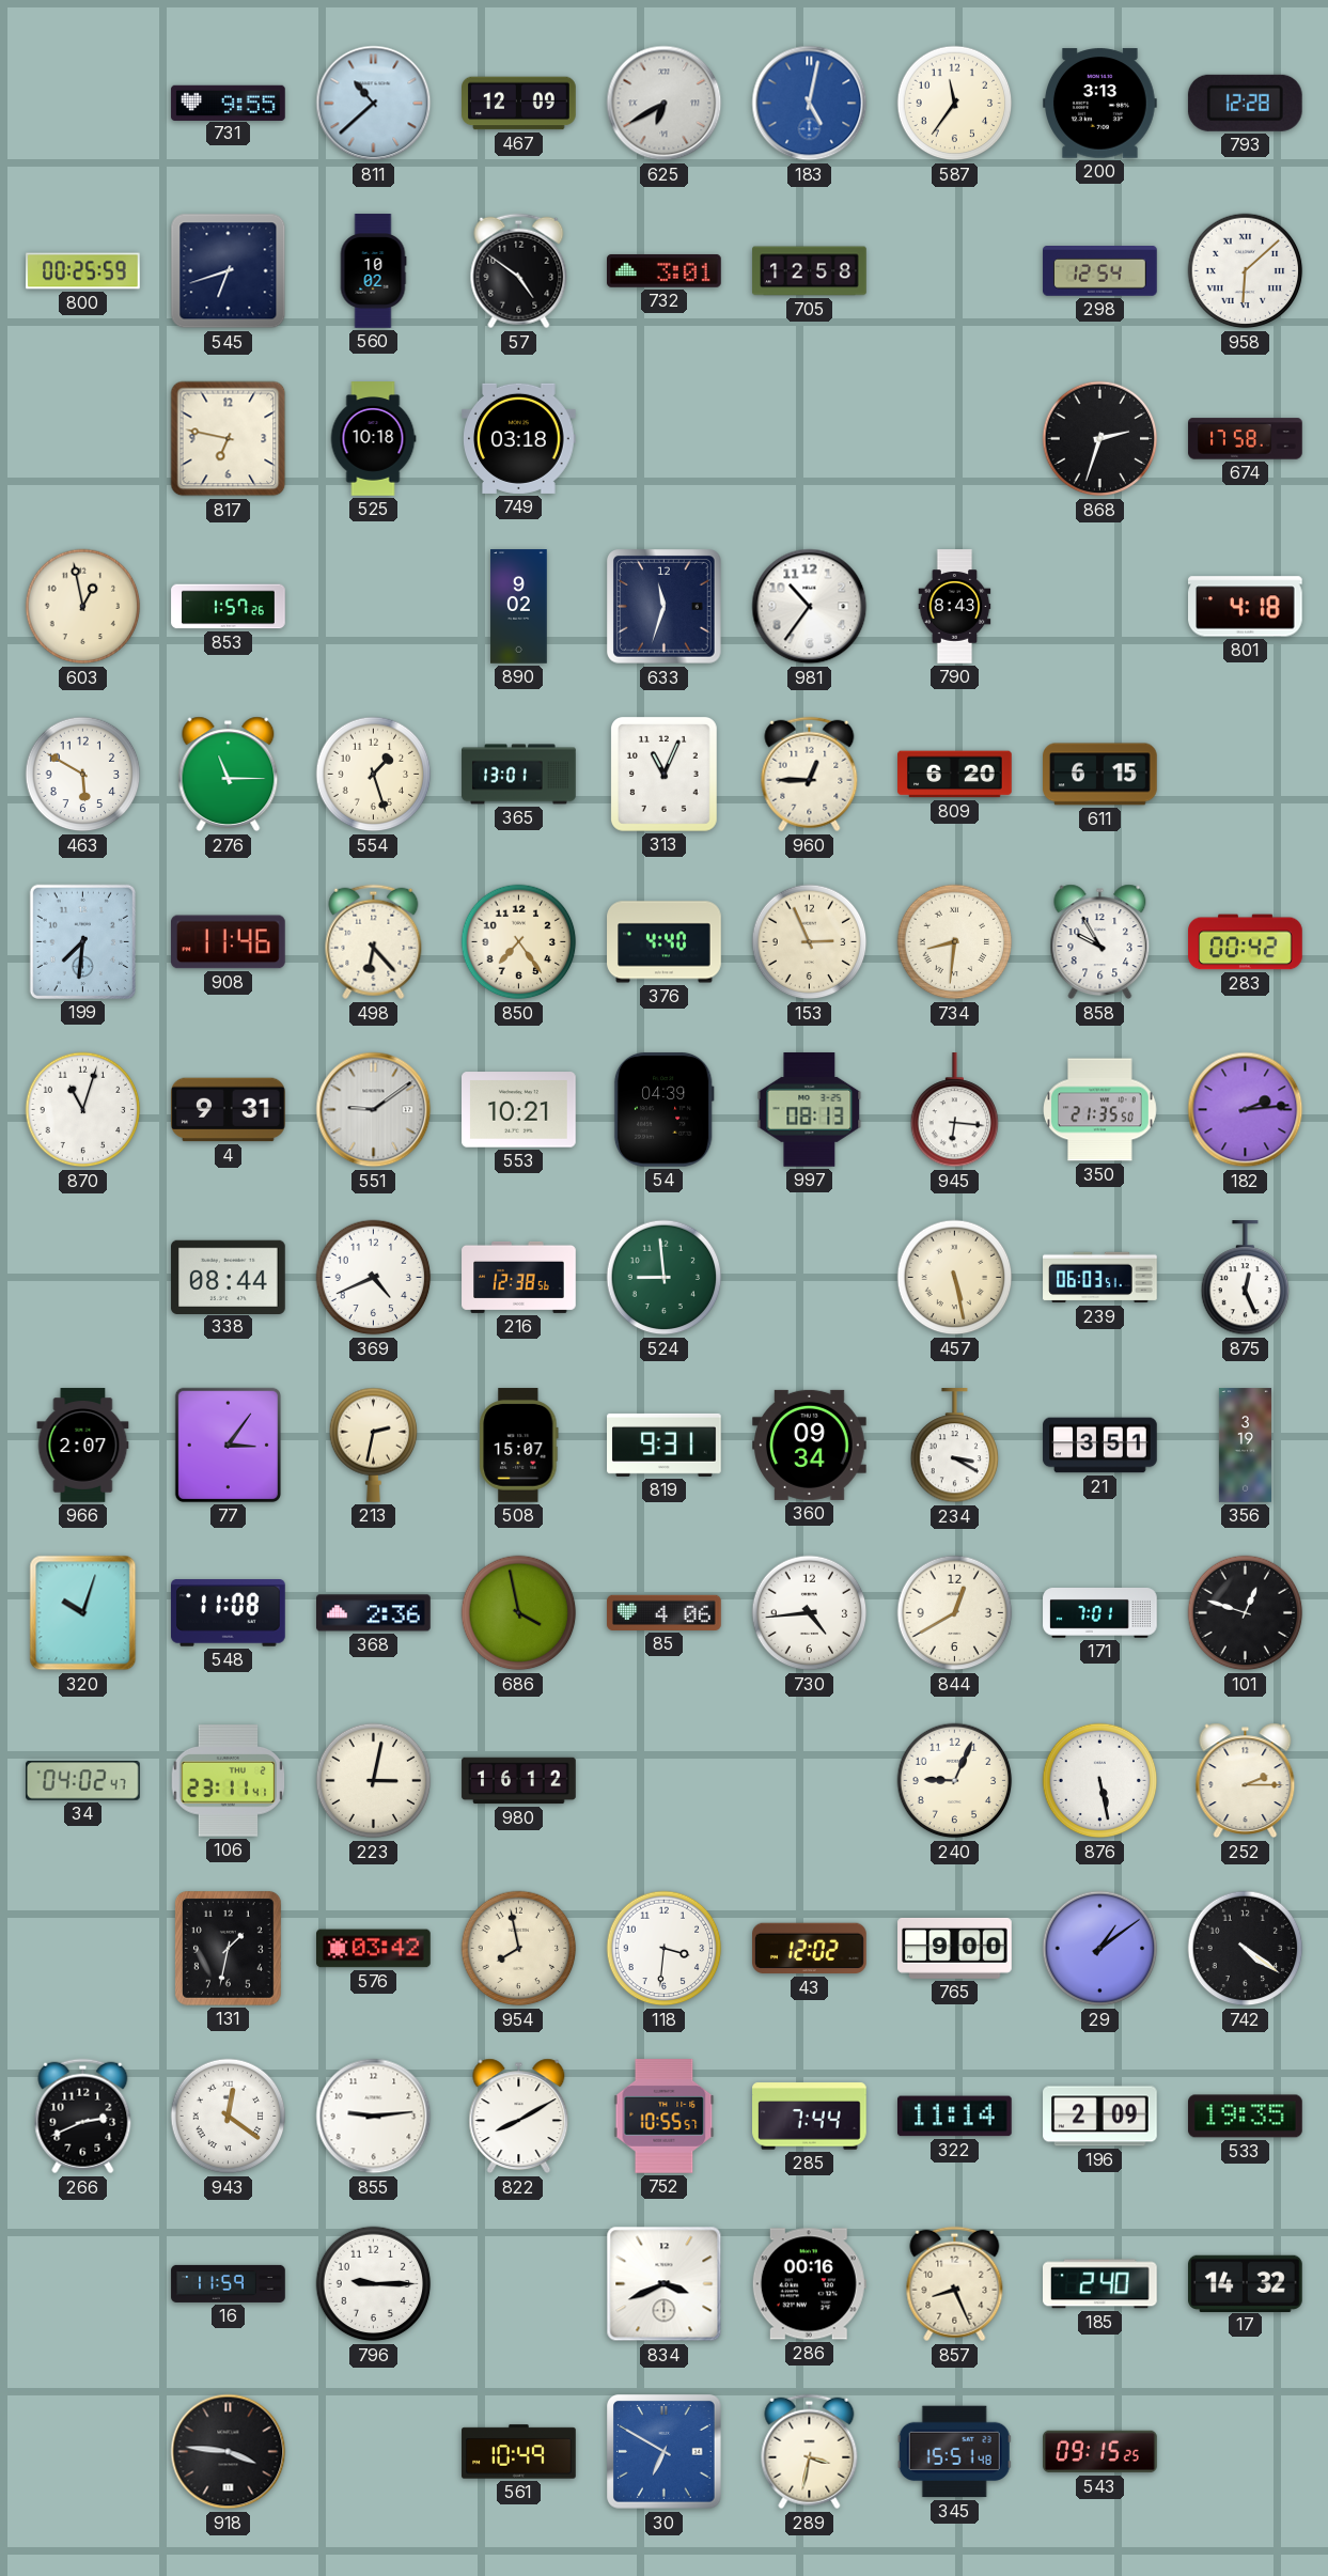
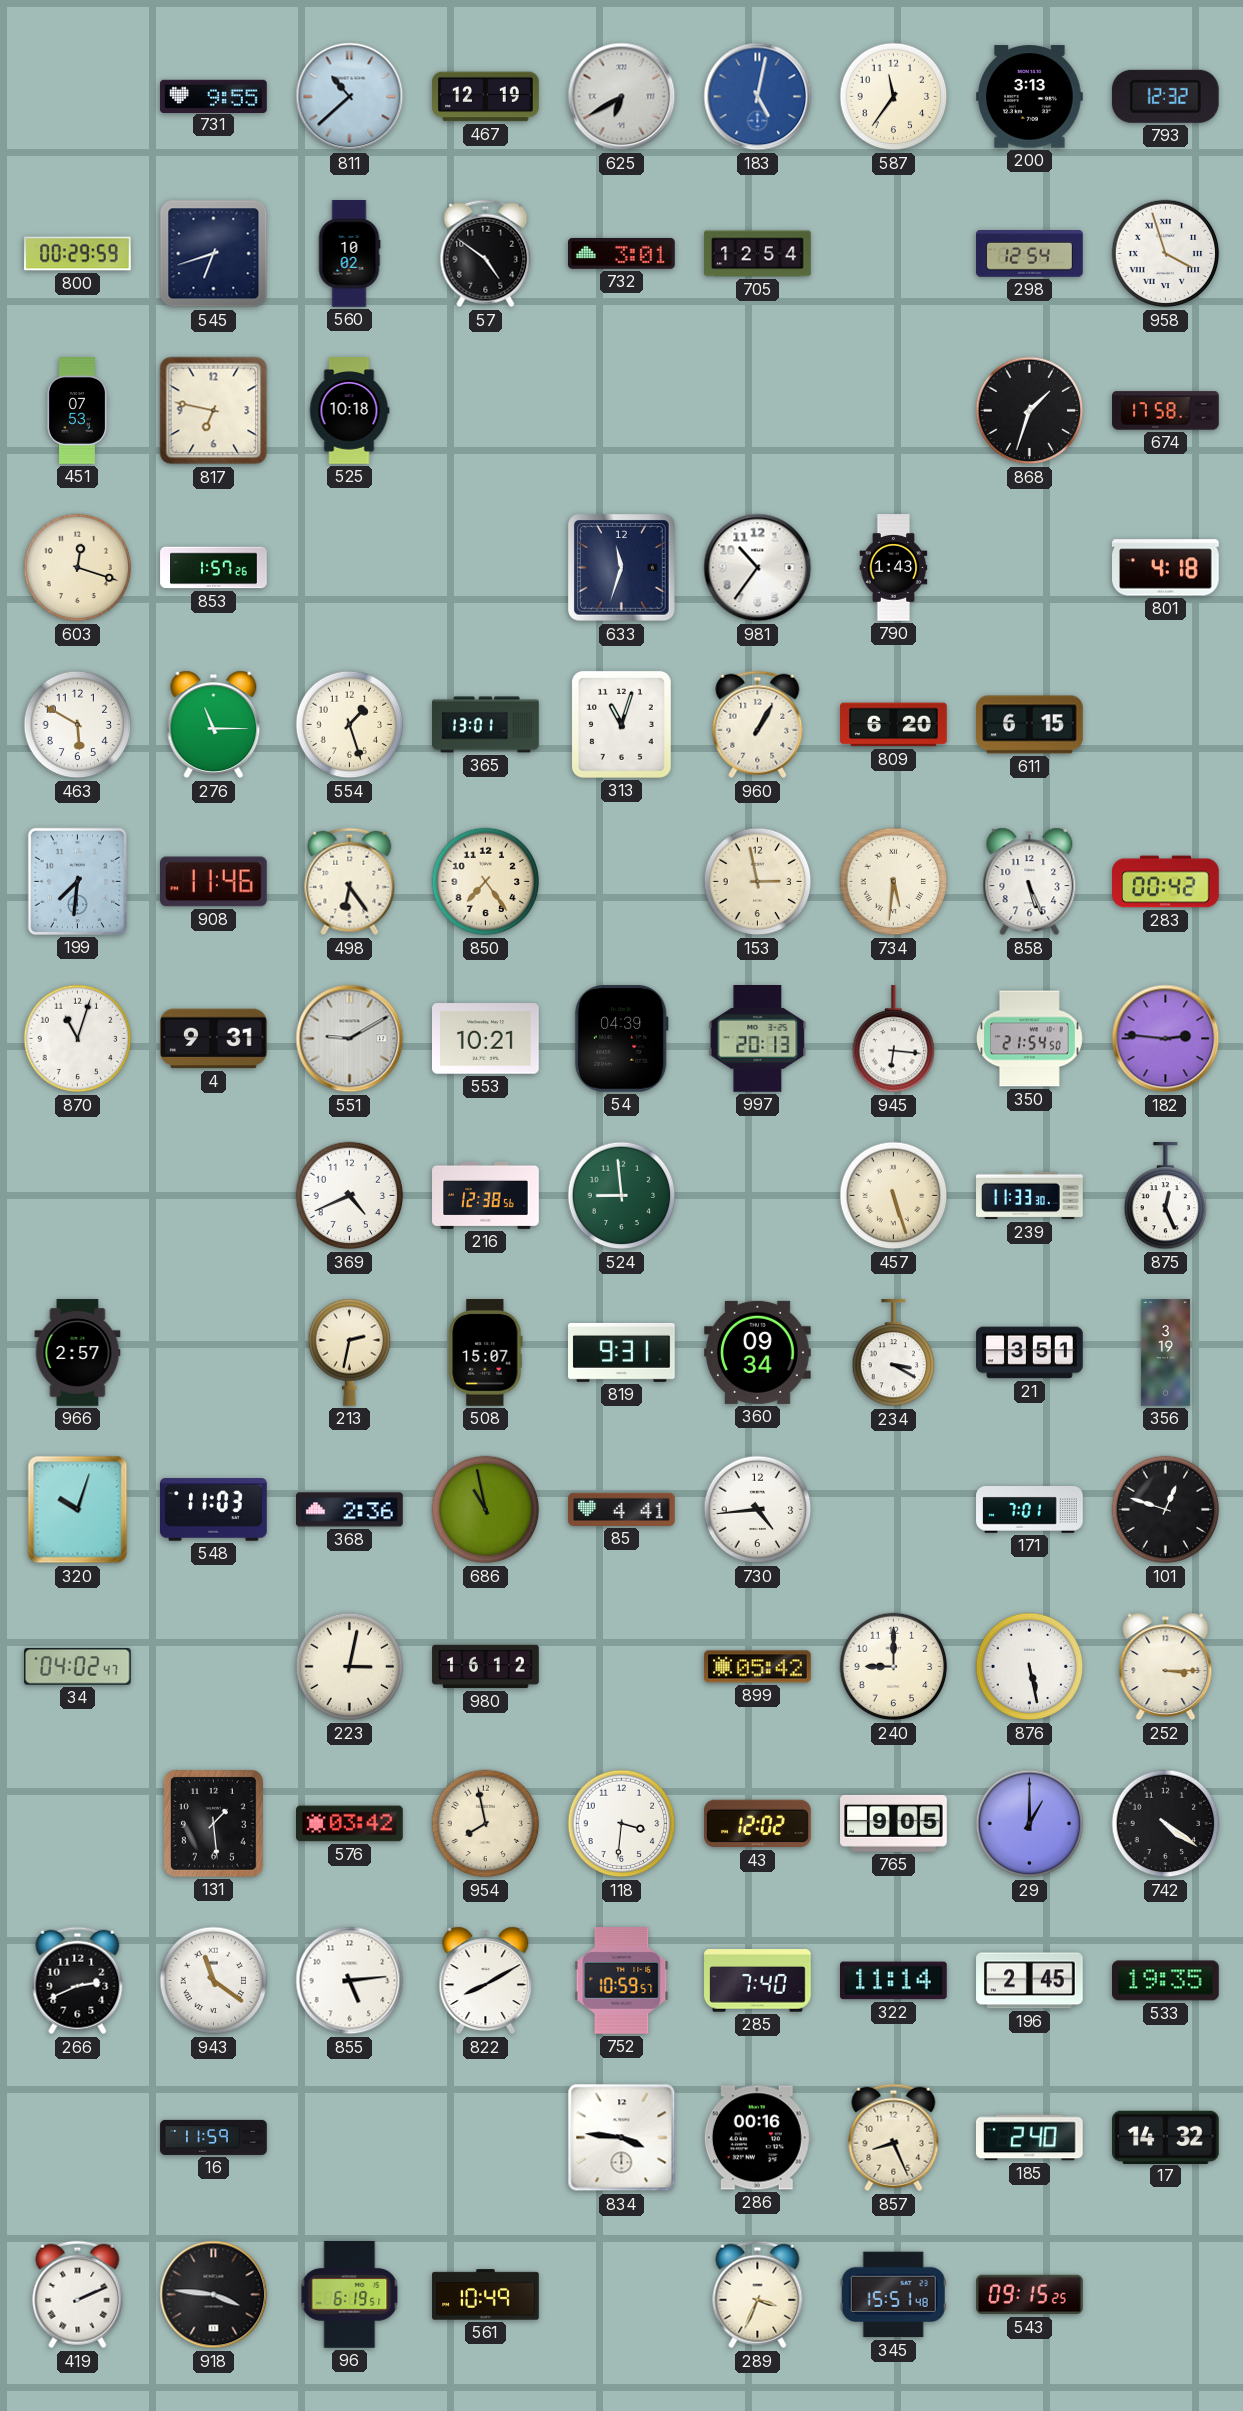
467: 12:09 -> 12:19
793: 12:28 -> 12:32
800: 00:25 -> 00:29
705: 12:58 -> 12:54
958: 6:08 -> 3:57
451: none -> 07:53
749: 03:18 -> none
868: 2:33 -> 1:33
603: 12:58 -> 12:18
890: 9:02 -> none
790: 8:43 -> 1:43
313: 11:04 -> 11:03
960: 12:45 -> 1:05
498: 6:23 -> 6:24
376: 4:40 -> none
153: 2:56 -> 2:58
734: 8:31 -> 5:31
858: 9:55 -> 5:26
551: 9:09 -> 9:10
997: 08:13 -> 20:13
350: 21:35 -> 21:54
182: 2:14 -> 2:46
338: 08:44 -> none
457: 5:28 -> 5:27
239: 06:03 -> 11:33
966: 2:07 -> 2:57
77: 3:06 -> none
548: 11:08 -> 11:03
686: 3:58 -> 10:58
85: 4:06 -> 4:41
844: 12:40 -> none
106: 23:11 -> none
899: none -> 05:42
240: 9:04 -> 9:00
252: 2:15 -> 3:15
131: 1:32 -> 1:29
765: 9:00 -> 9:05
29: 1:09 -> 1:00
943: 12:21 -> 11:21
855: 9:14 -> 5:14
752: 10:55 -> 10:59
285: 7:44 -> 7:40
196: 2:09 -> 2:45
796: 9:15 -> none
834: 3:41 -> 3:46
419: none -> 2:11
96: none -> 6:19
30: 6:50 -> none
289: 3:32 -> 3:34
